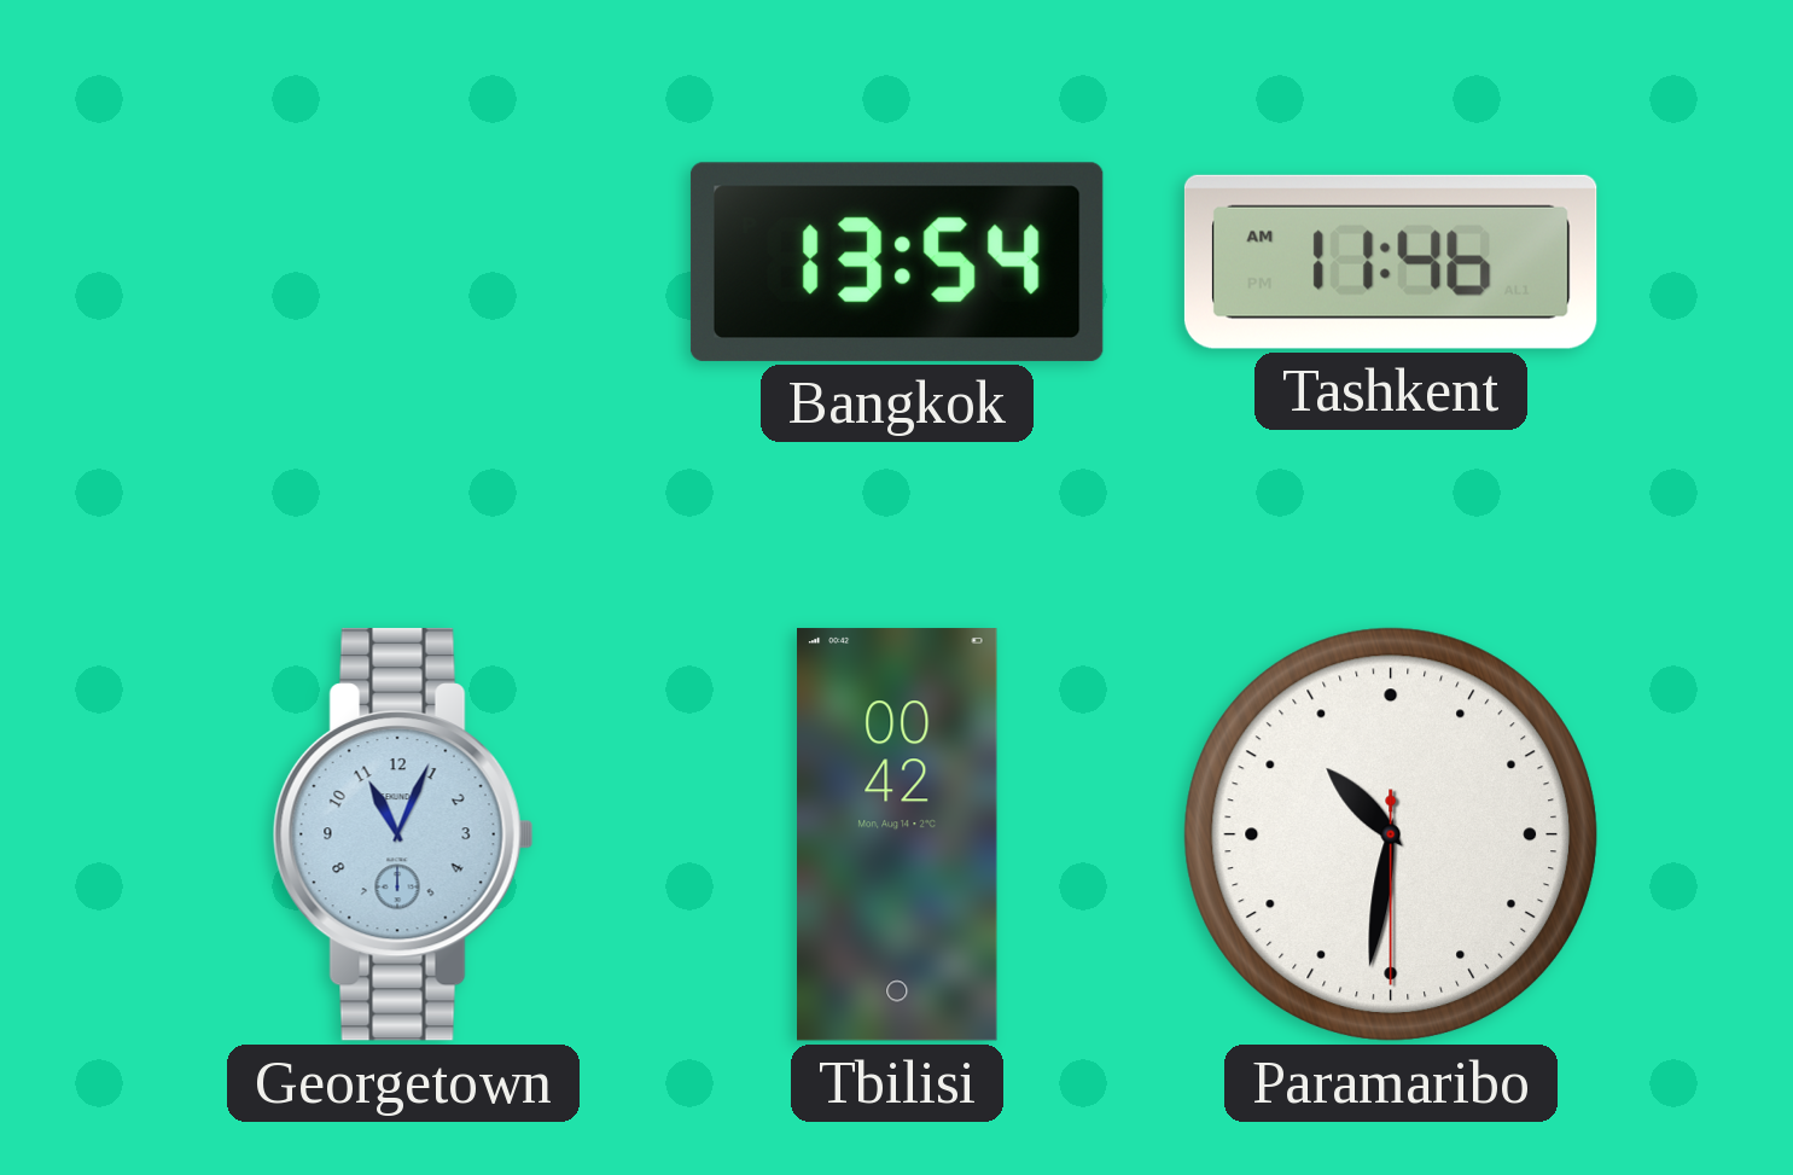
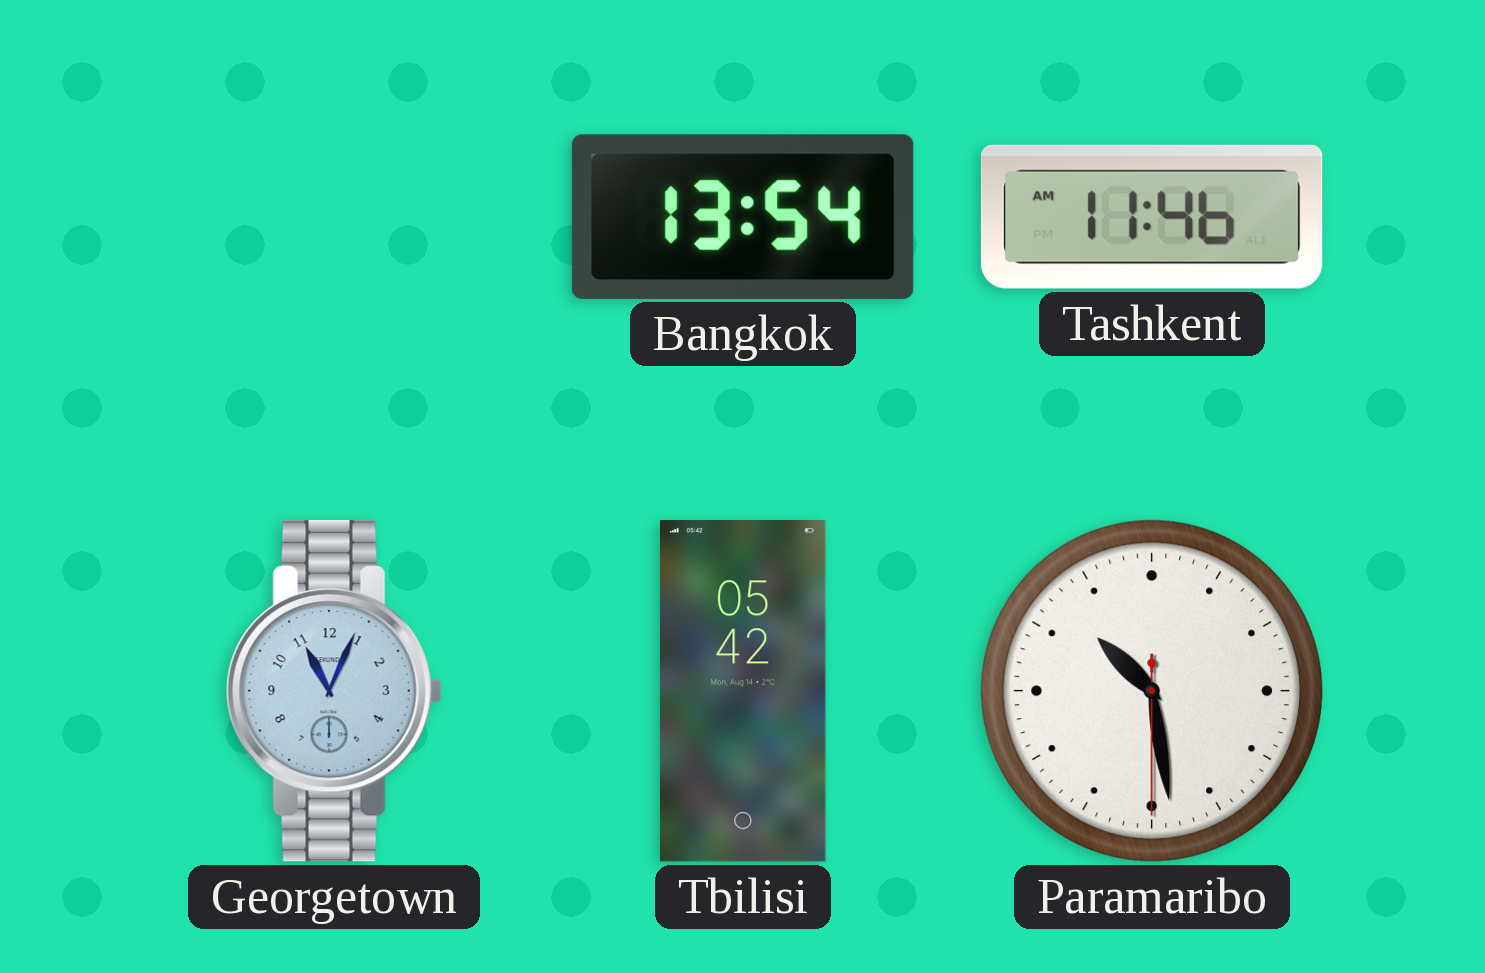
Tbilisi: 00:42 -> 05:42
Paramaribo: 10:31 -> 10:28
